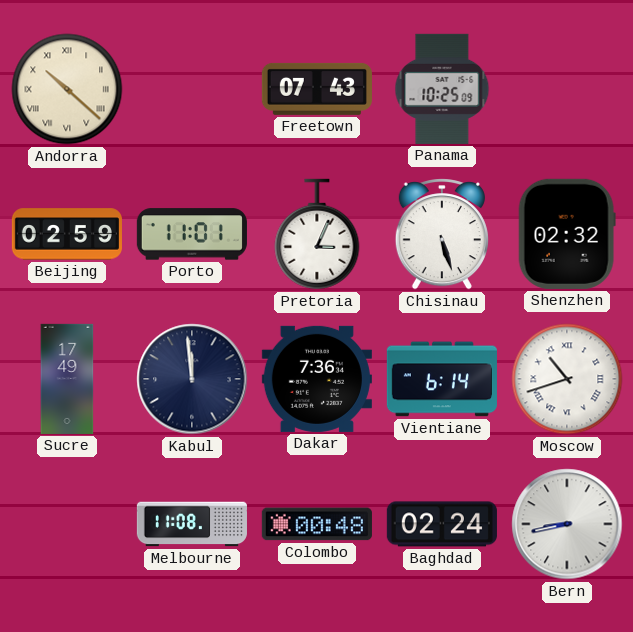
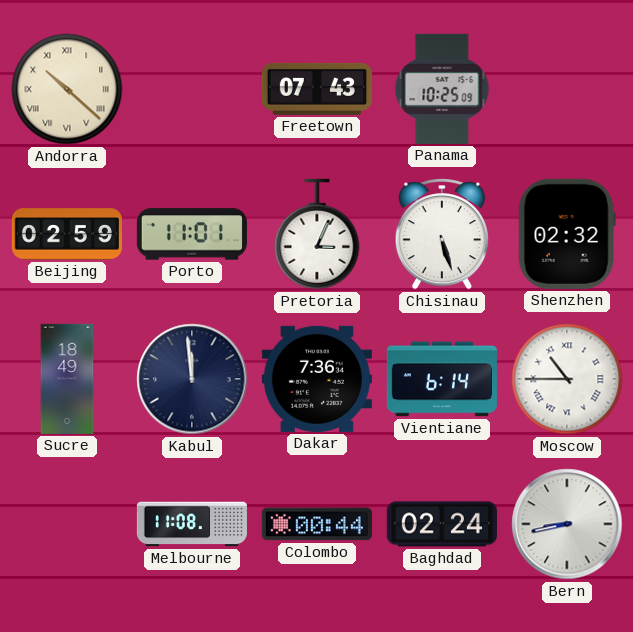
Sucre: 17:49 -> 18:49
Moscow: 10:42 -> 10:45
Colombo: 00:48 -> 00:44
